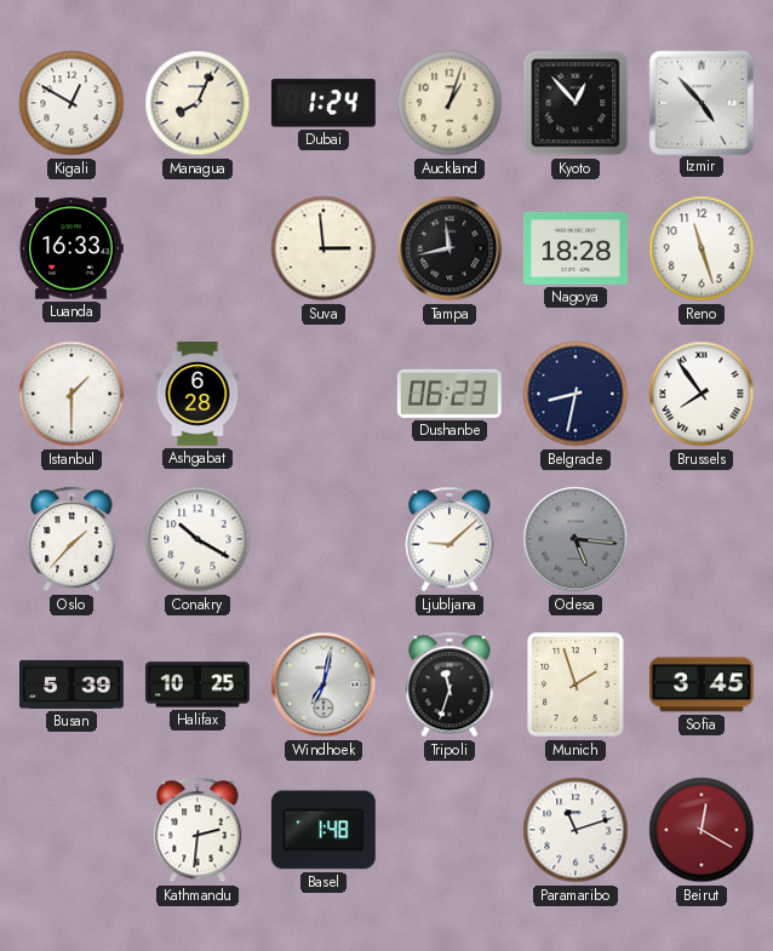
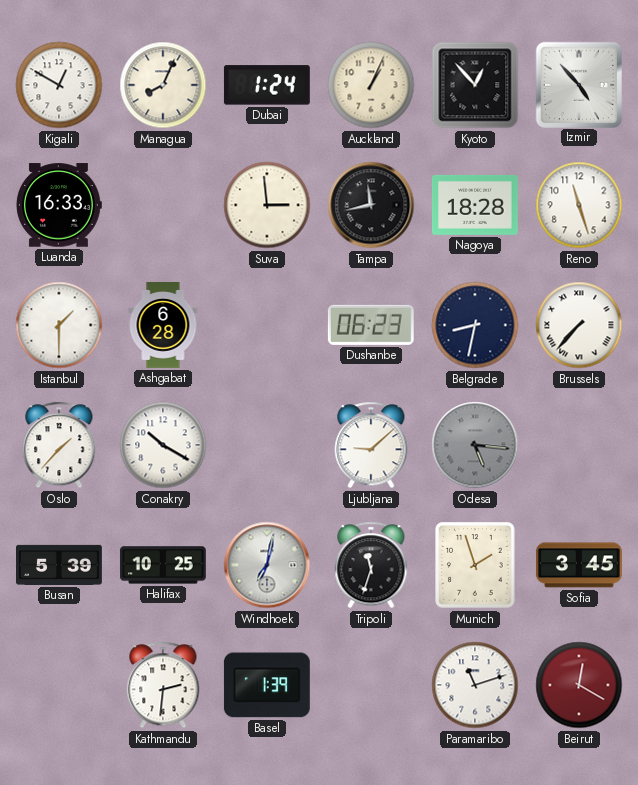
Auckland: 1:03 -> 1:04
Brussels: 7:54 -> 7:37
Basel: 1:48 -> 1:39
